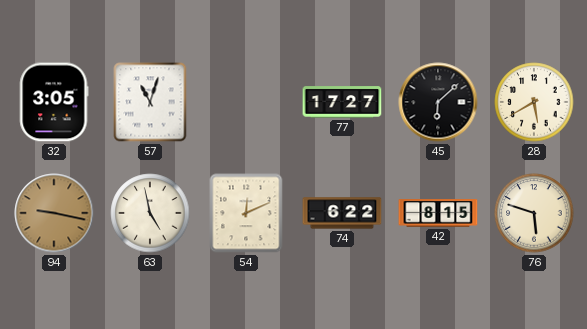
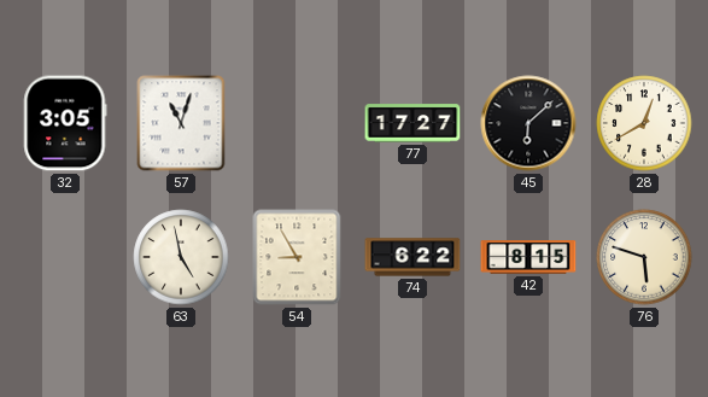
28: 5:40 -> 12:40
94: 9:17 -> none
54: 12:11 -> 8:55
